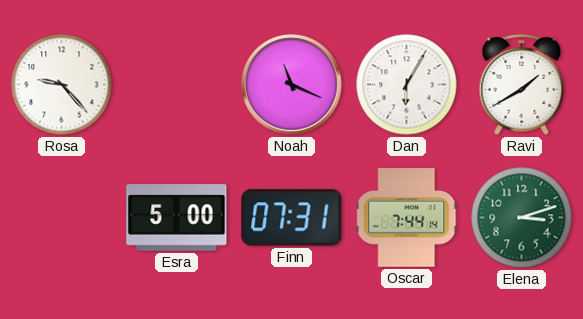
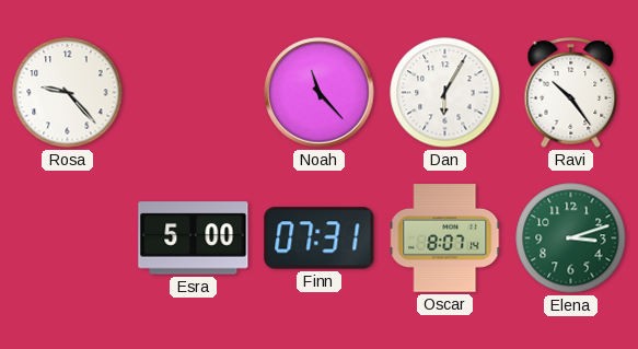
Noah: 11:19 -> 11:23
Ravi: 1:40 -> 10:24
Oscar: 7:44 -> 8:07
